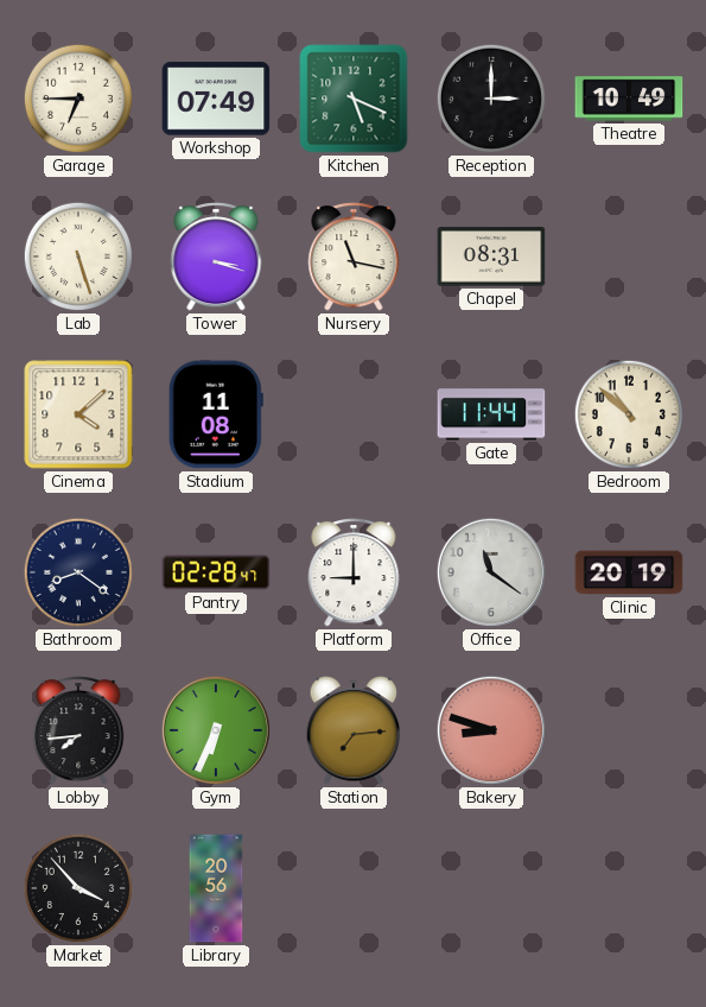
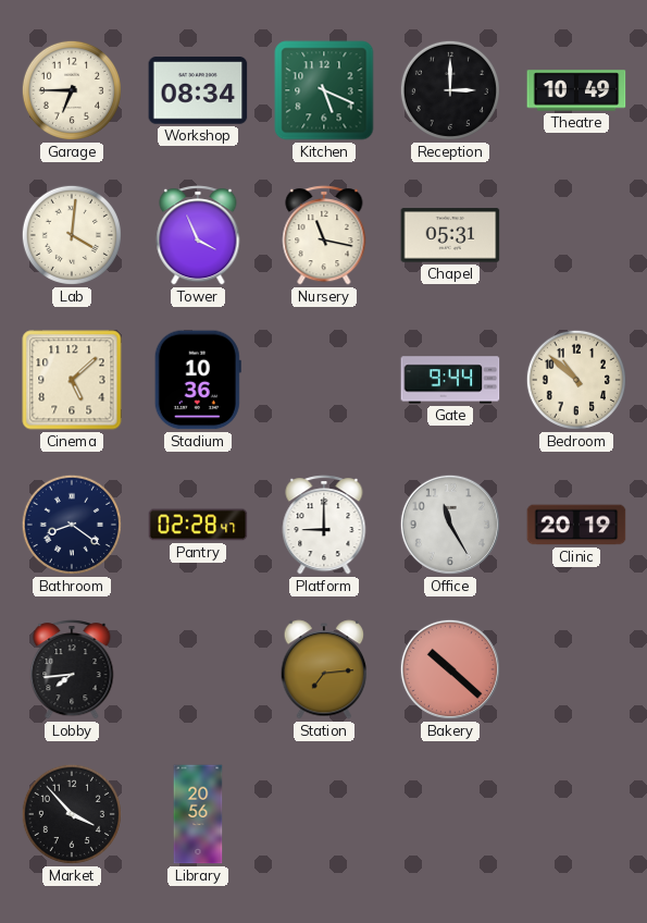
Workshop: 07:49 -> 08:34
Lab: 5:27 -> 4:01
Tower: 3:18 -> 3:56
Chapel: 08:31 -> 05:31
Cinema: 4:08 -> 5:08
Stadium: 11:08 -> 10:36
Gate: 11:44 -> 9:44
Office: 11:21 -> 11:25
Gym: 6:34 -> none
Bakery: 8:48 -> 10:22
